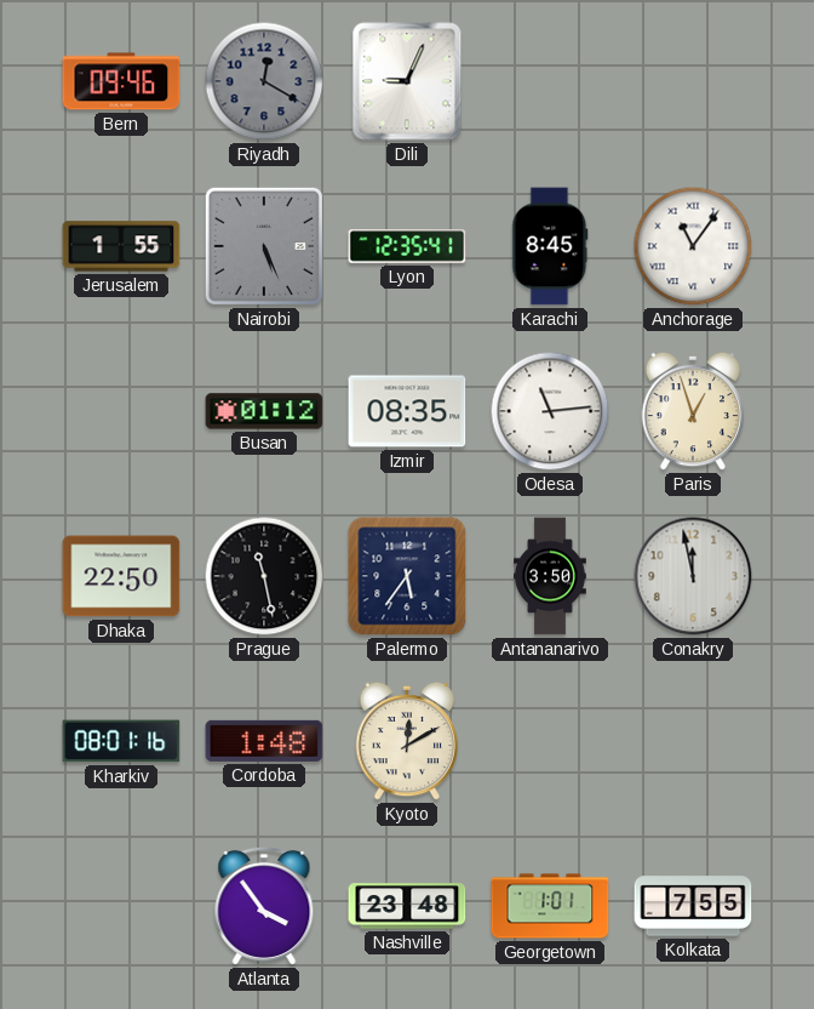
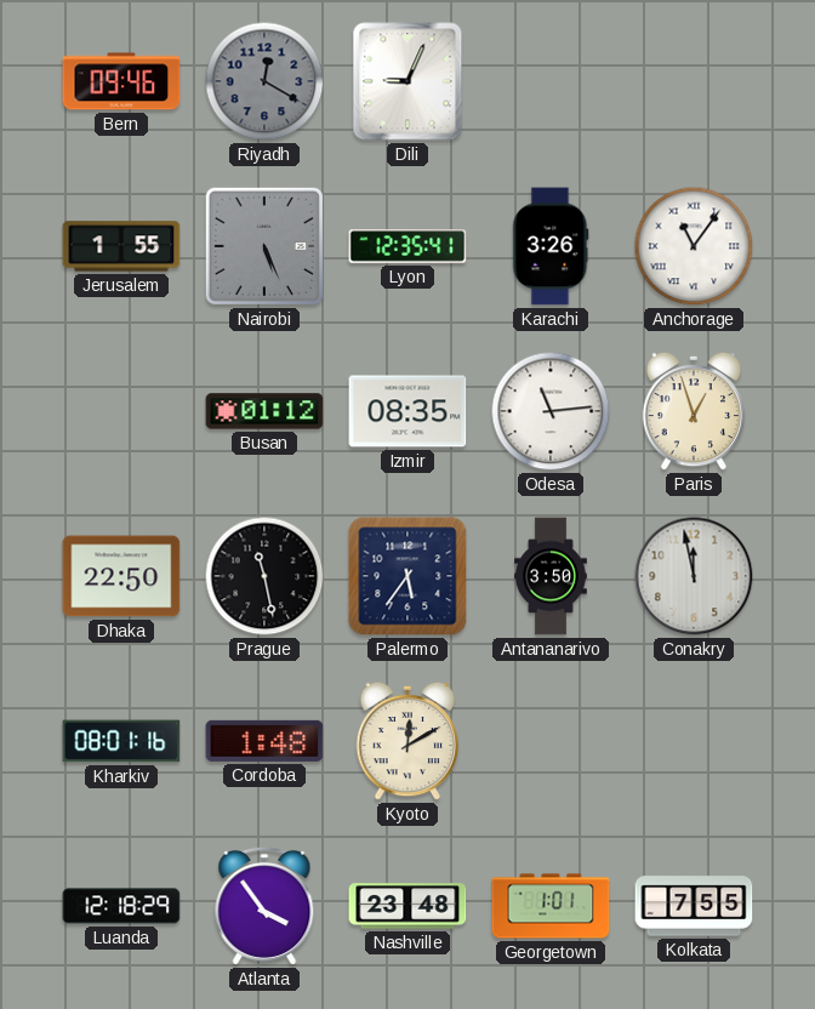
Karachi: 8:45 -> 3:26
Luanda: none -> 12:18
